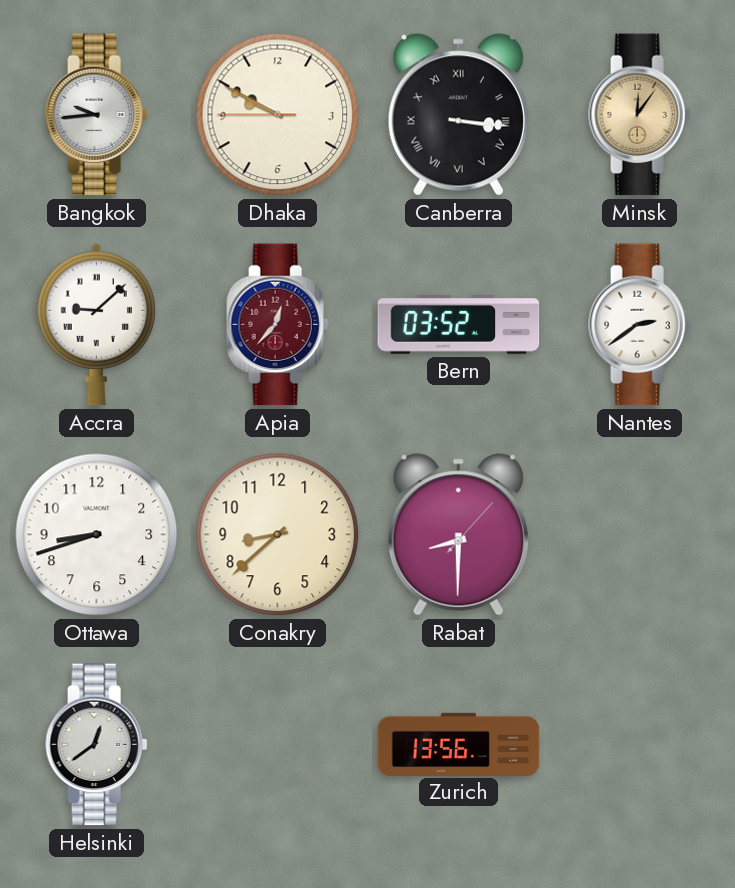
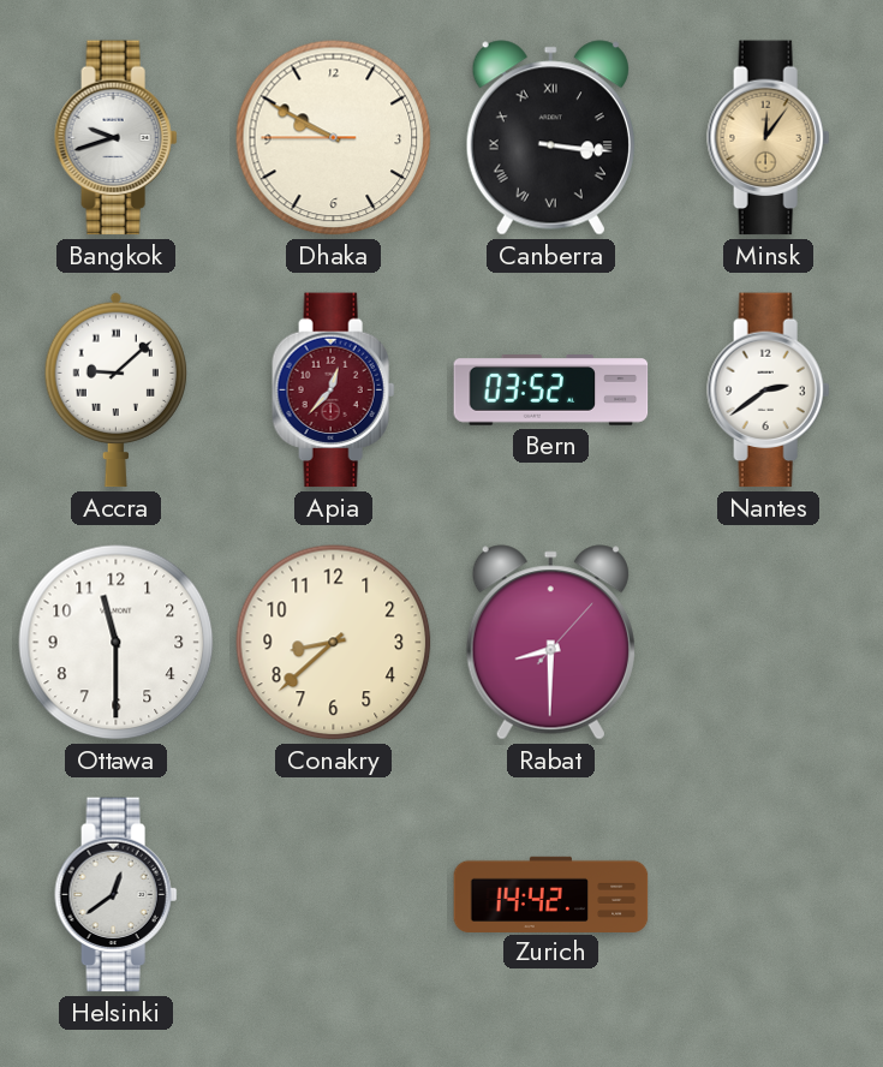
Bangkok: 9:44 -> 9:42
Ottawa: 8:42 -> 11:30
Zurich: 13:56 -> 14:42
